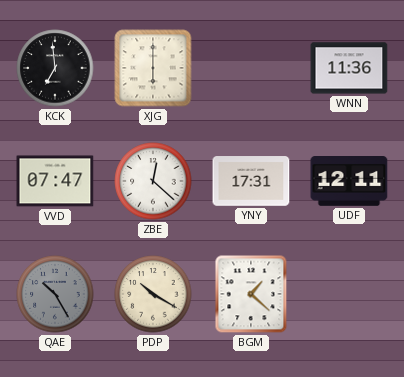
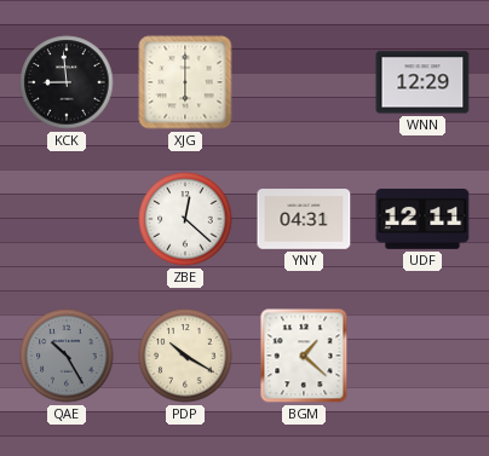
KCK: 6:59 -> 8:59
WNN: 11:36 -> 12:29
VVD: 07:47 -> none
YNY: 17:31 -> 04:31
